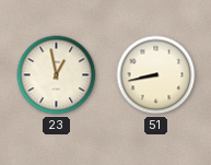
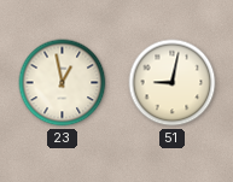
51: 8:43 -> 9:02
